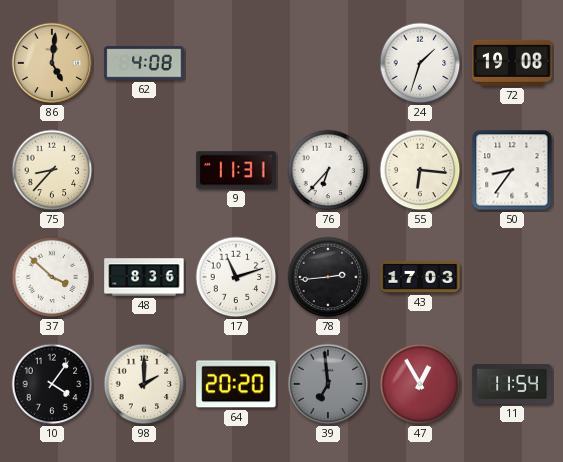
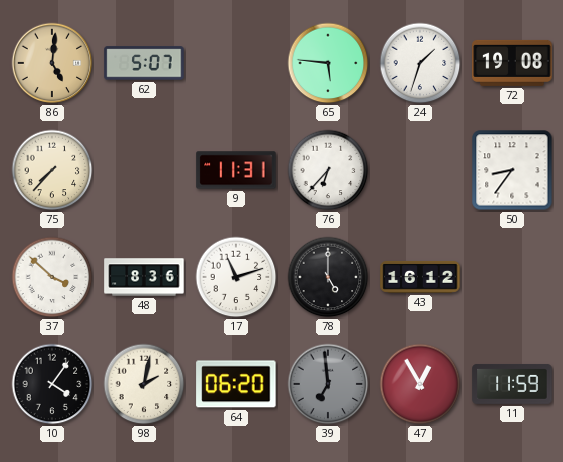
62: 4:08 -> 5:07
65: none -> 5:46
75: 8:37 -> 7:37
55: 6:16 -> none
78: 2:44 -> 5:00
43: 17:03 -> 16:12
98: 2:00 -> 2:02
64: 20:20 -> 06:20
11: 11:54 -> 11:59
